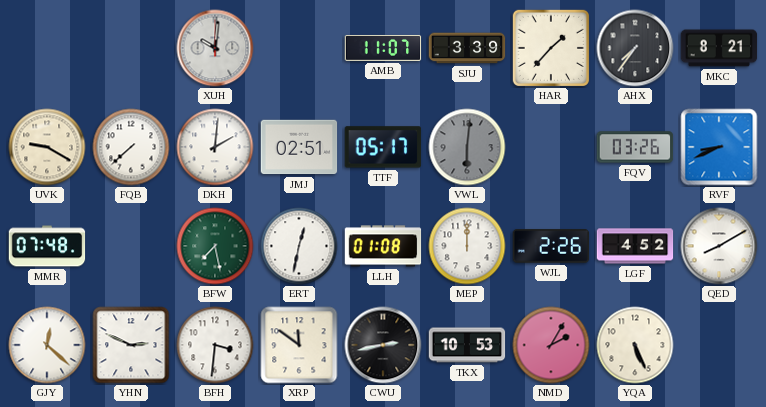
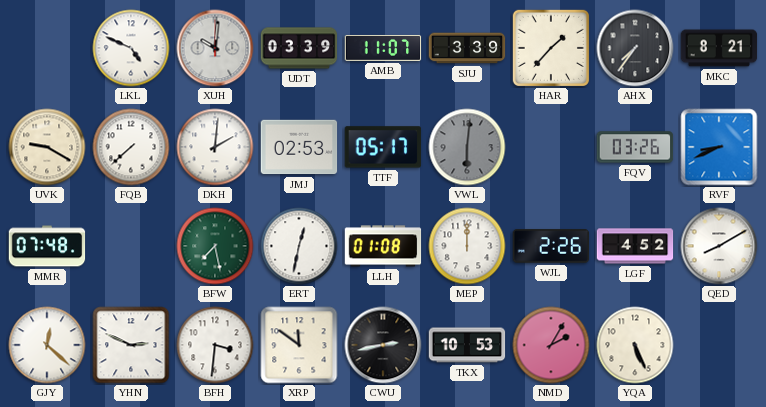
LKL: none -> 4:49
UDT: none -> 03:39
JMJ: 02:51 -> 02:53
